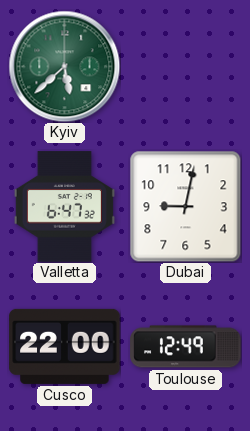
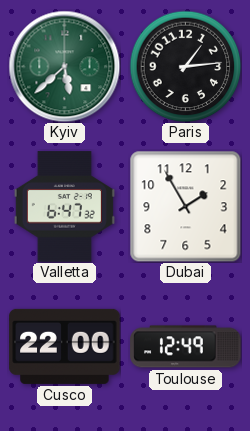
Paris: none -> 1:14
Dubai: 9:02 -> 1:55
